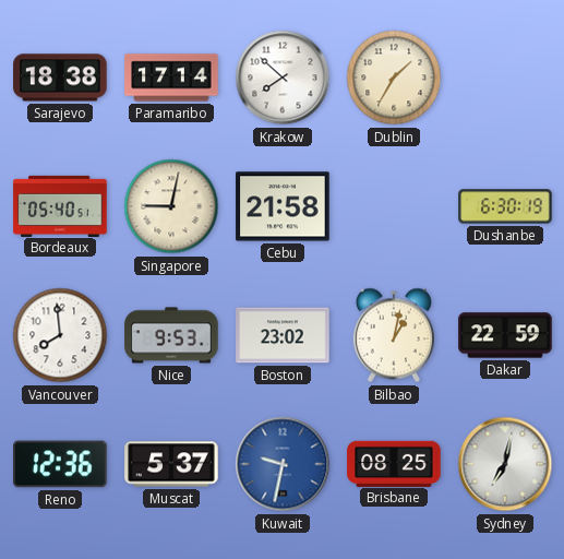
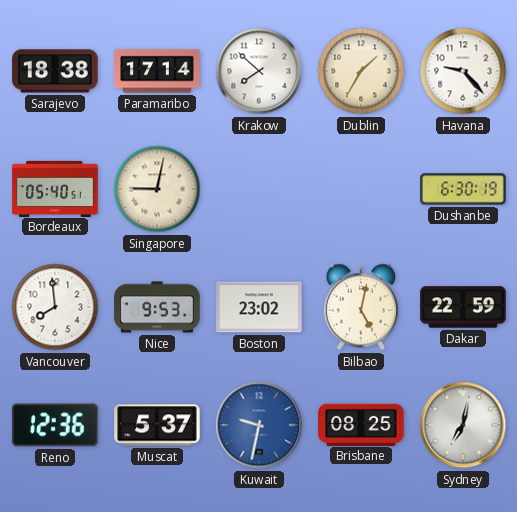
Havana: none -> 9:23
Cebu: 21:58 -> none
Bilbao: 1:02 -> 5:02
